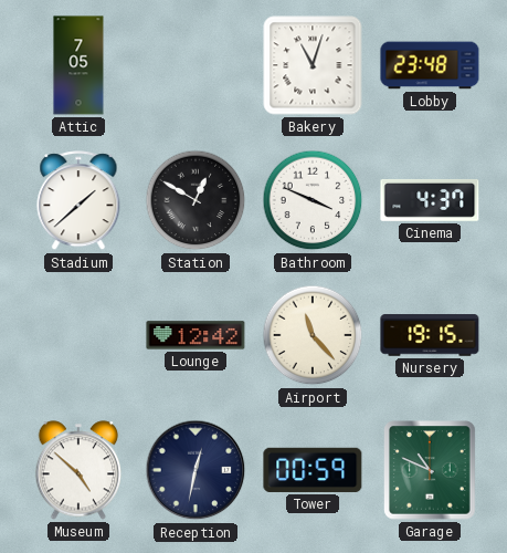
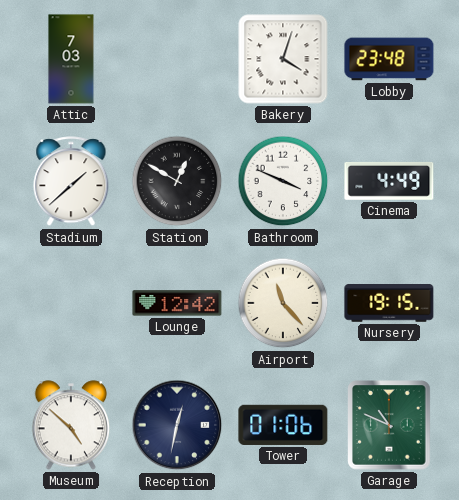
Attic: 7:05 -> 7:03
Bakery: 11:03 -> 4:03
Cinema: 4:37 -> 4:49
Tower: 00:59 -> 01:06
